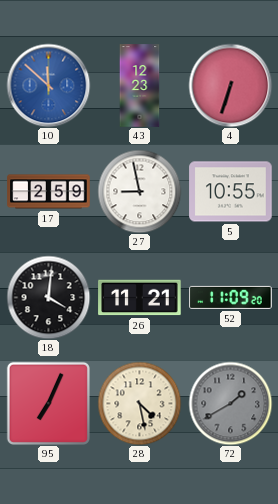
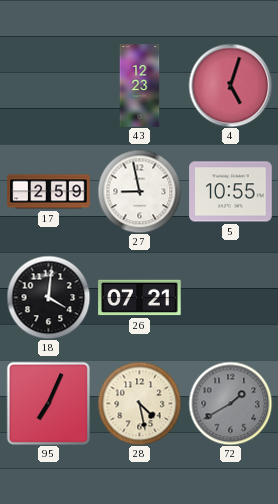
10: 11:52 -> none
4: 6:33 -> 5:03
26: 11:21 -> 07:21
52: 11:09 -> none
